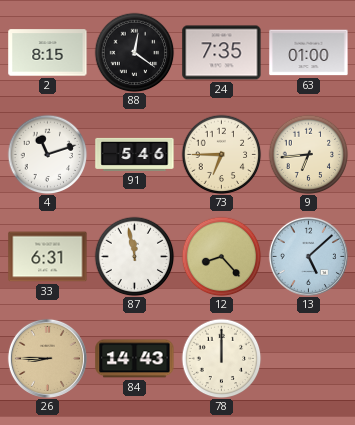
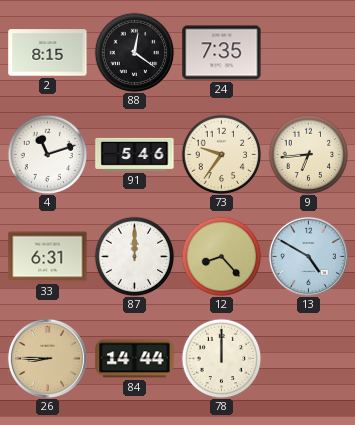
63: 01:00 -> none
73: 6:45 -> 9:36
87: 11:58 -> 12:00
13: 5:08 -> 4:50
84: 14:43 -> 14:44
